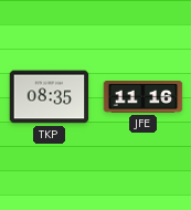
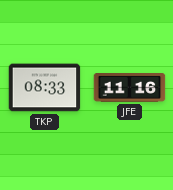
TKP: 08:35 -> 08:33
